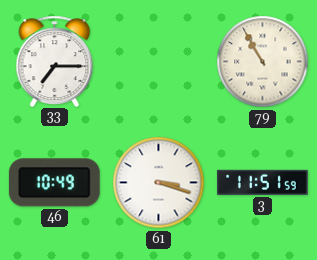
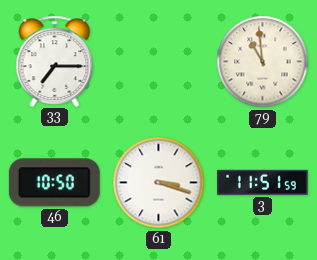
79: 10:55 -> 10:59
46: 10:49 -> 10:50
